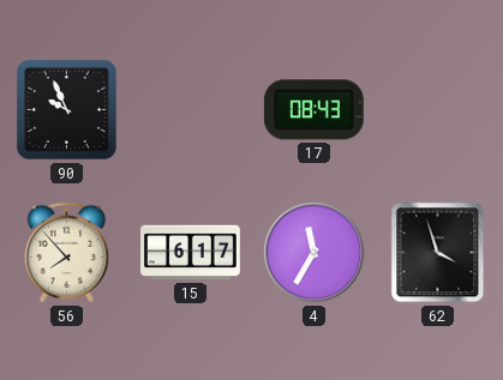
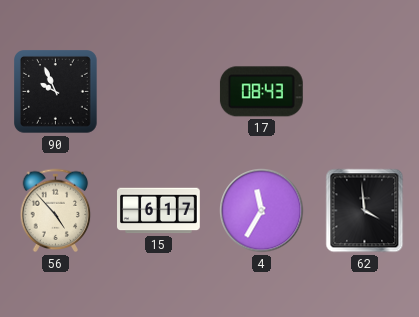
56: 7:53 -> 4:53
62: 3:57 -> 3:59
